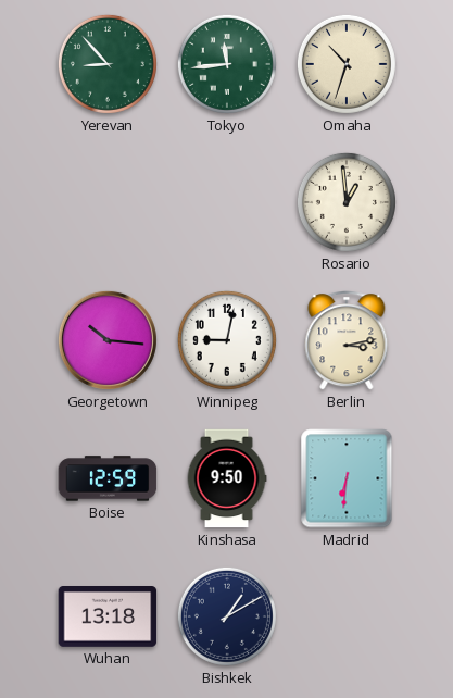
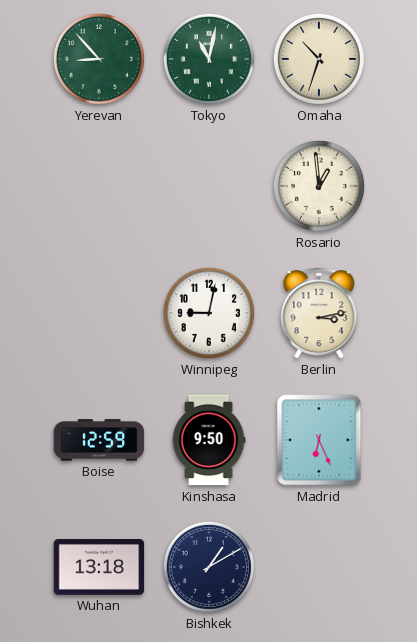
Tokyo: 11:44 -> 11:02
Georgetown: 10:16 -> none
Madrid: 6:31 -> 6:26
